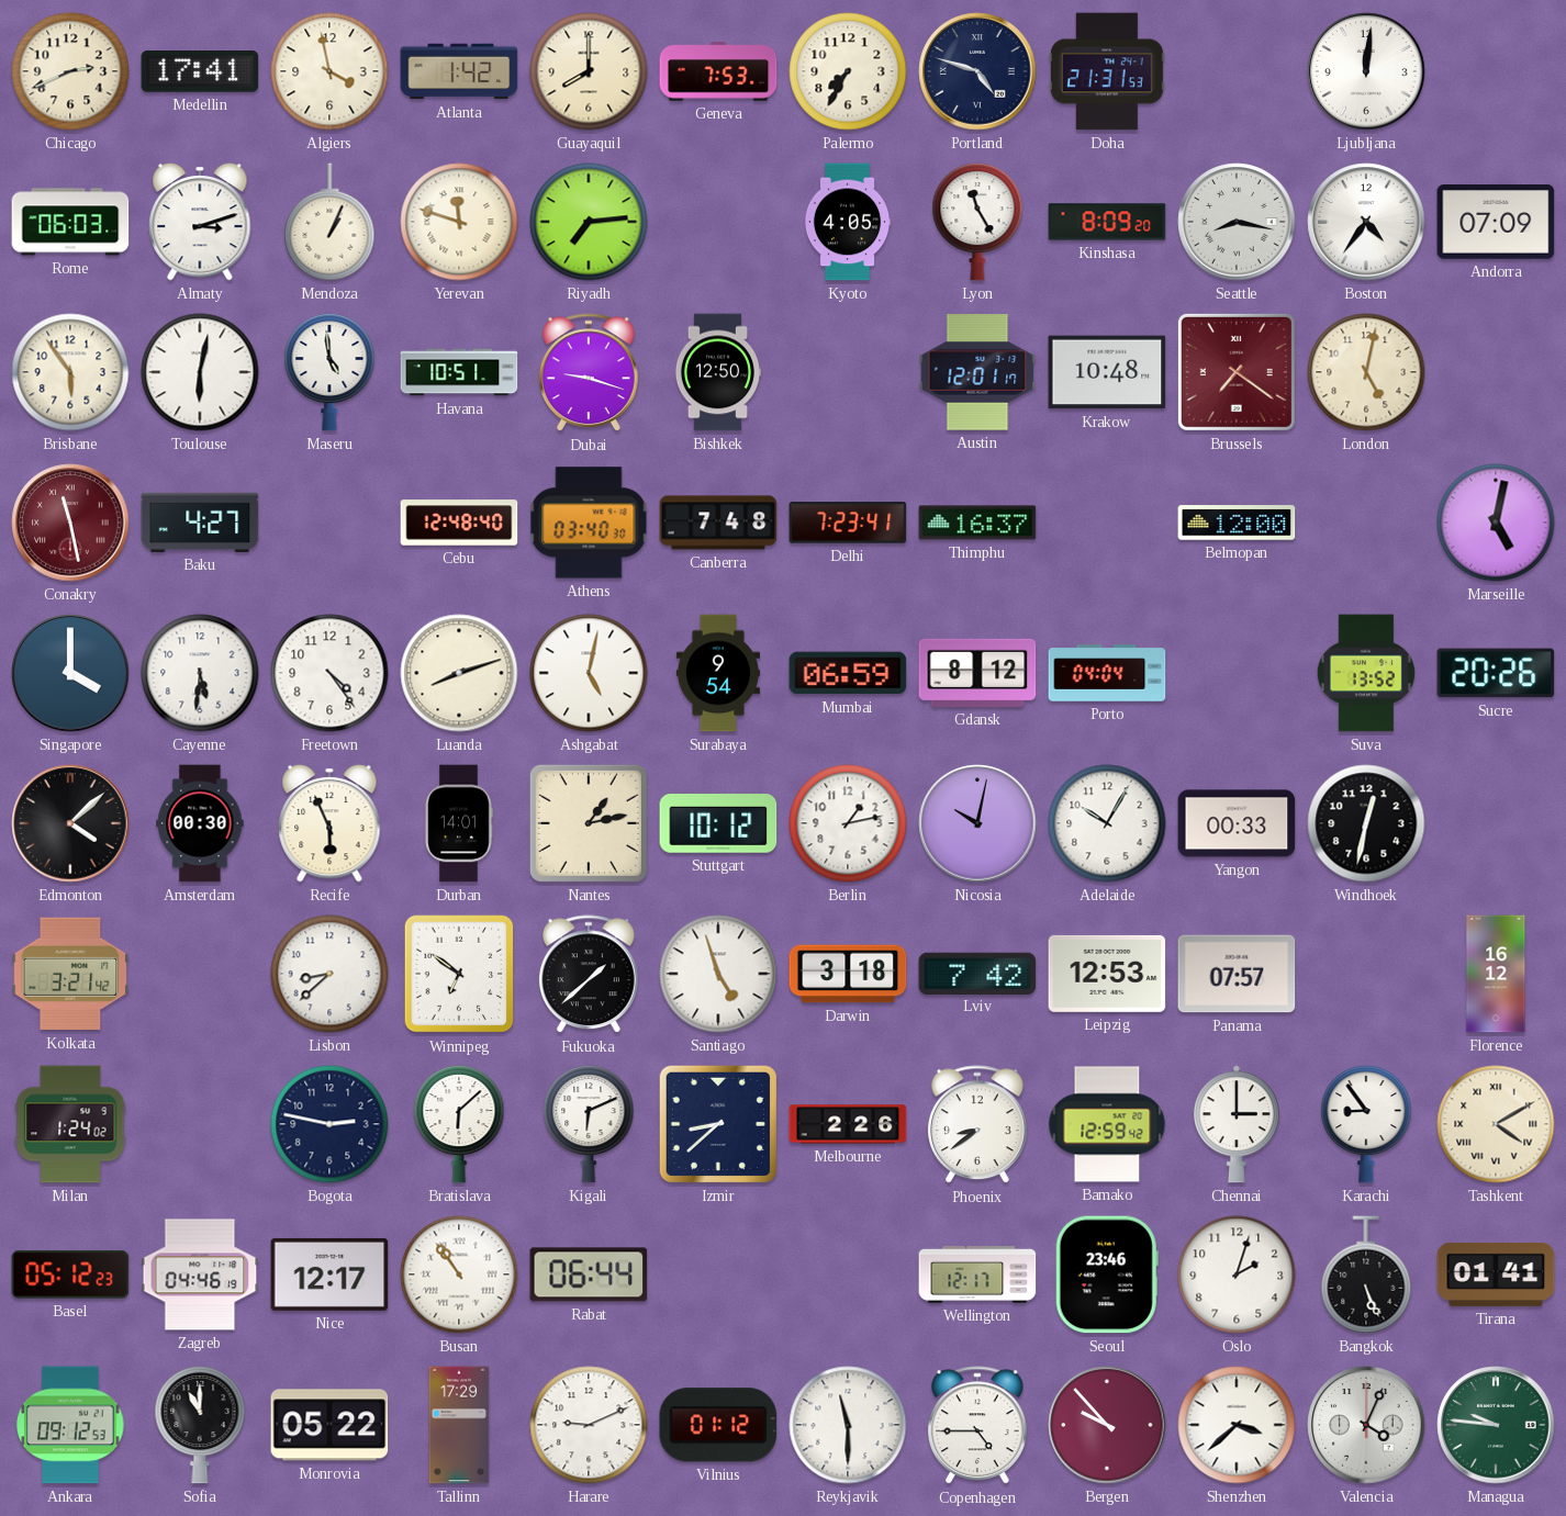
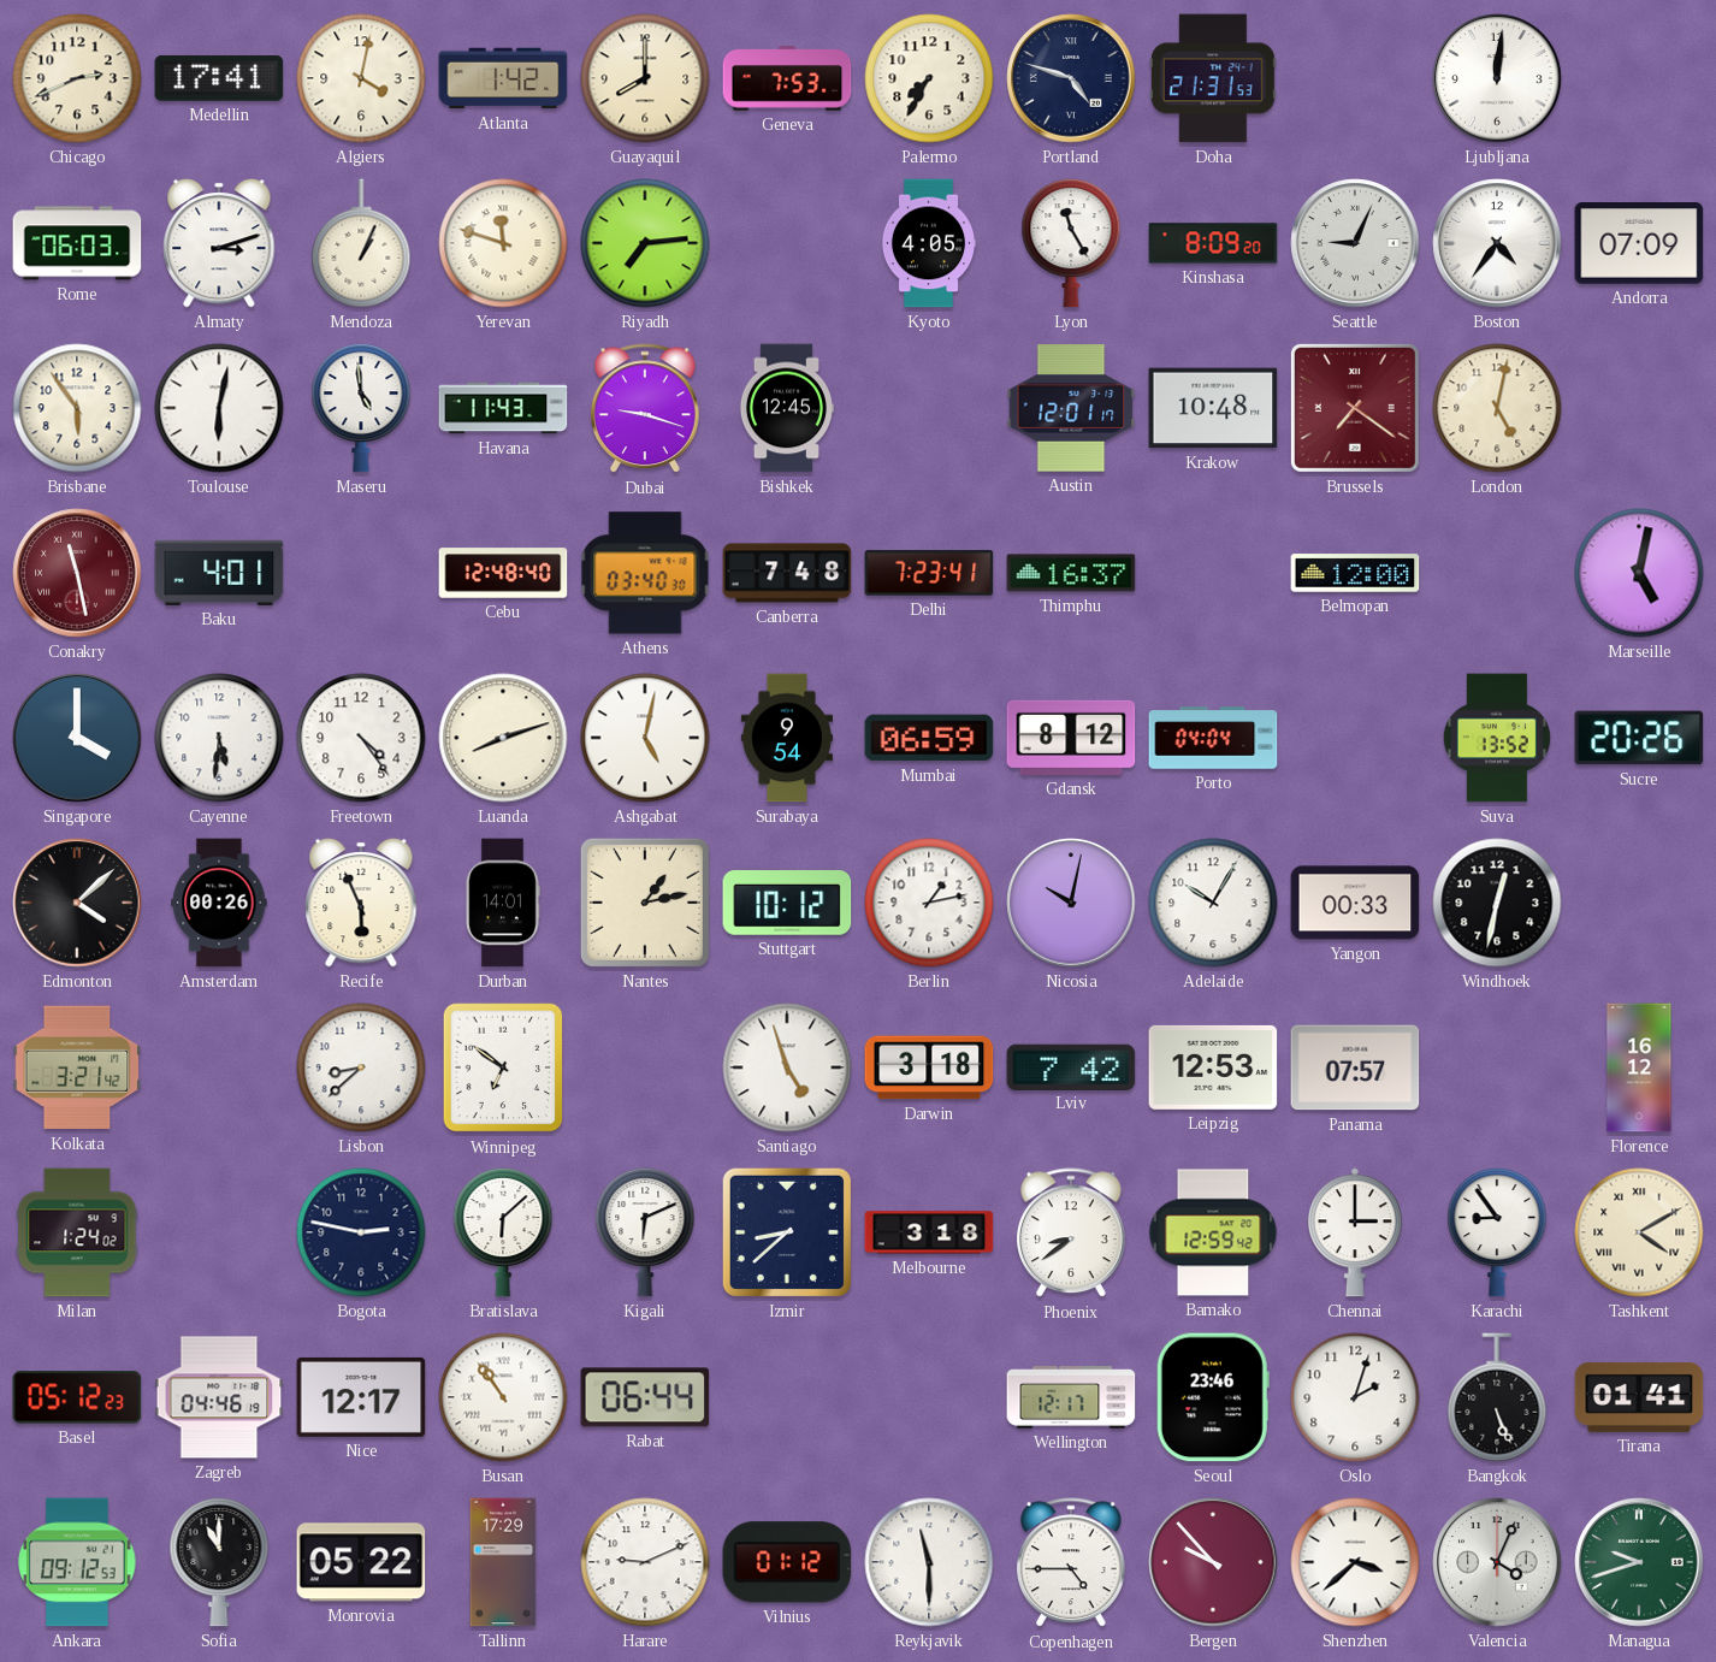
Algiers: 3:58 -> 4:02
Seattle: 8:17 -> 9:04
Havana: 10:51 -> 11:43
Bishkek: 12:50 -> 12:45
Baku: 4:27 -> 4:01
Amsterdam: 00:30 -> 00:26
Fukuoka: 1:38 -> none
Melbourne: 2:26 -> 3:18
Managua: 9:46 -> 9:42
